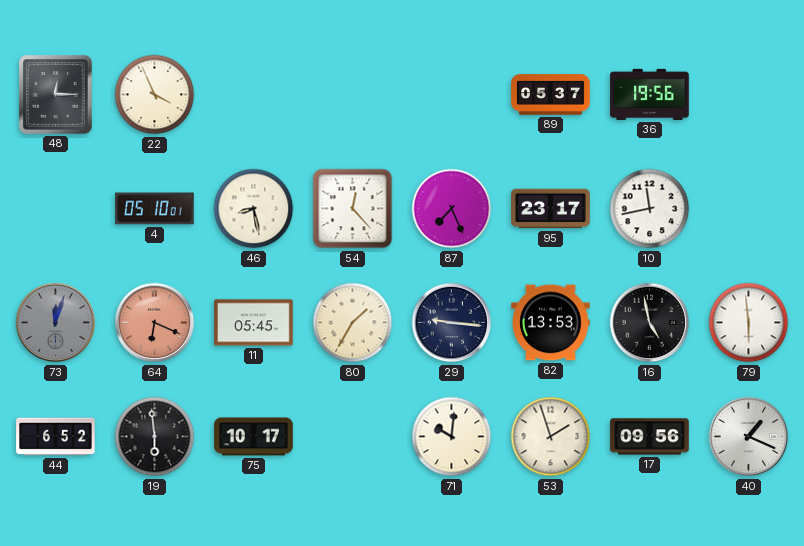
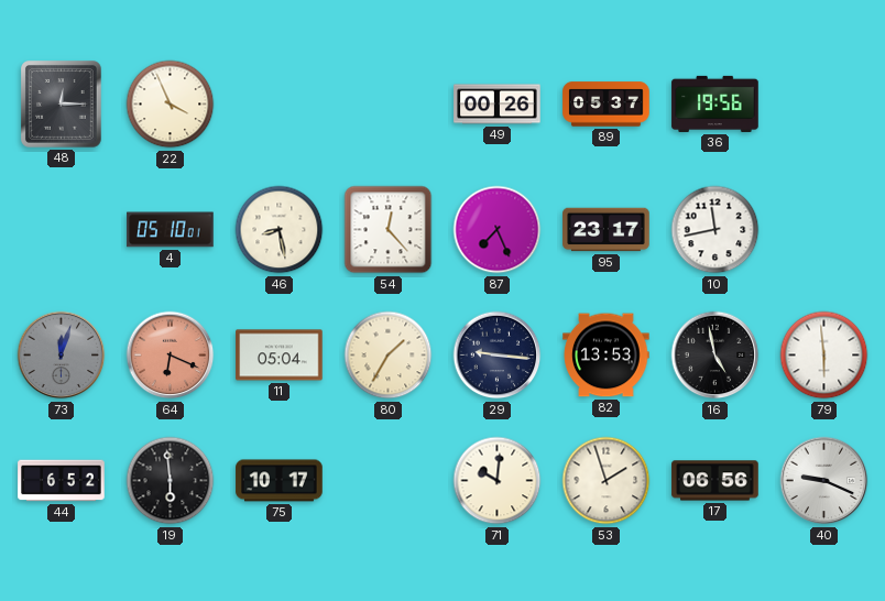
49: none -> 00:26
11: 05:45 -> 05:04
17: 09:56 -> 06:56
40: 1:19 -> 9:19
